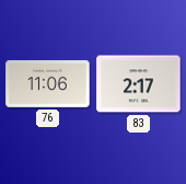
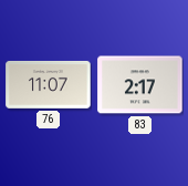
76: 11:06 -> 11:07
